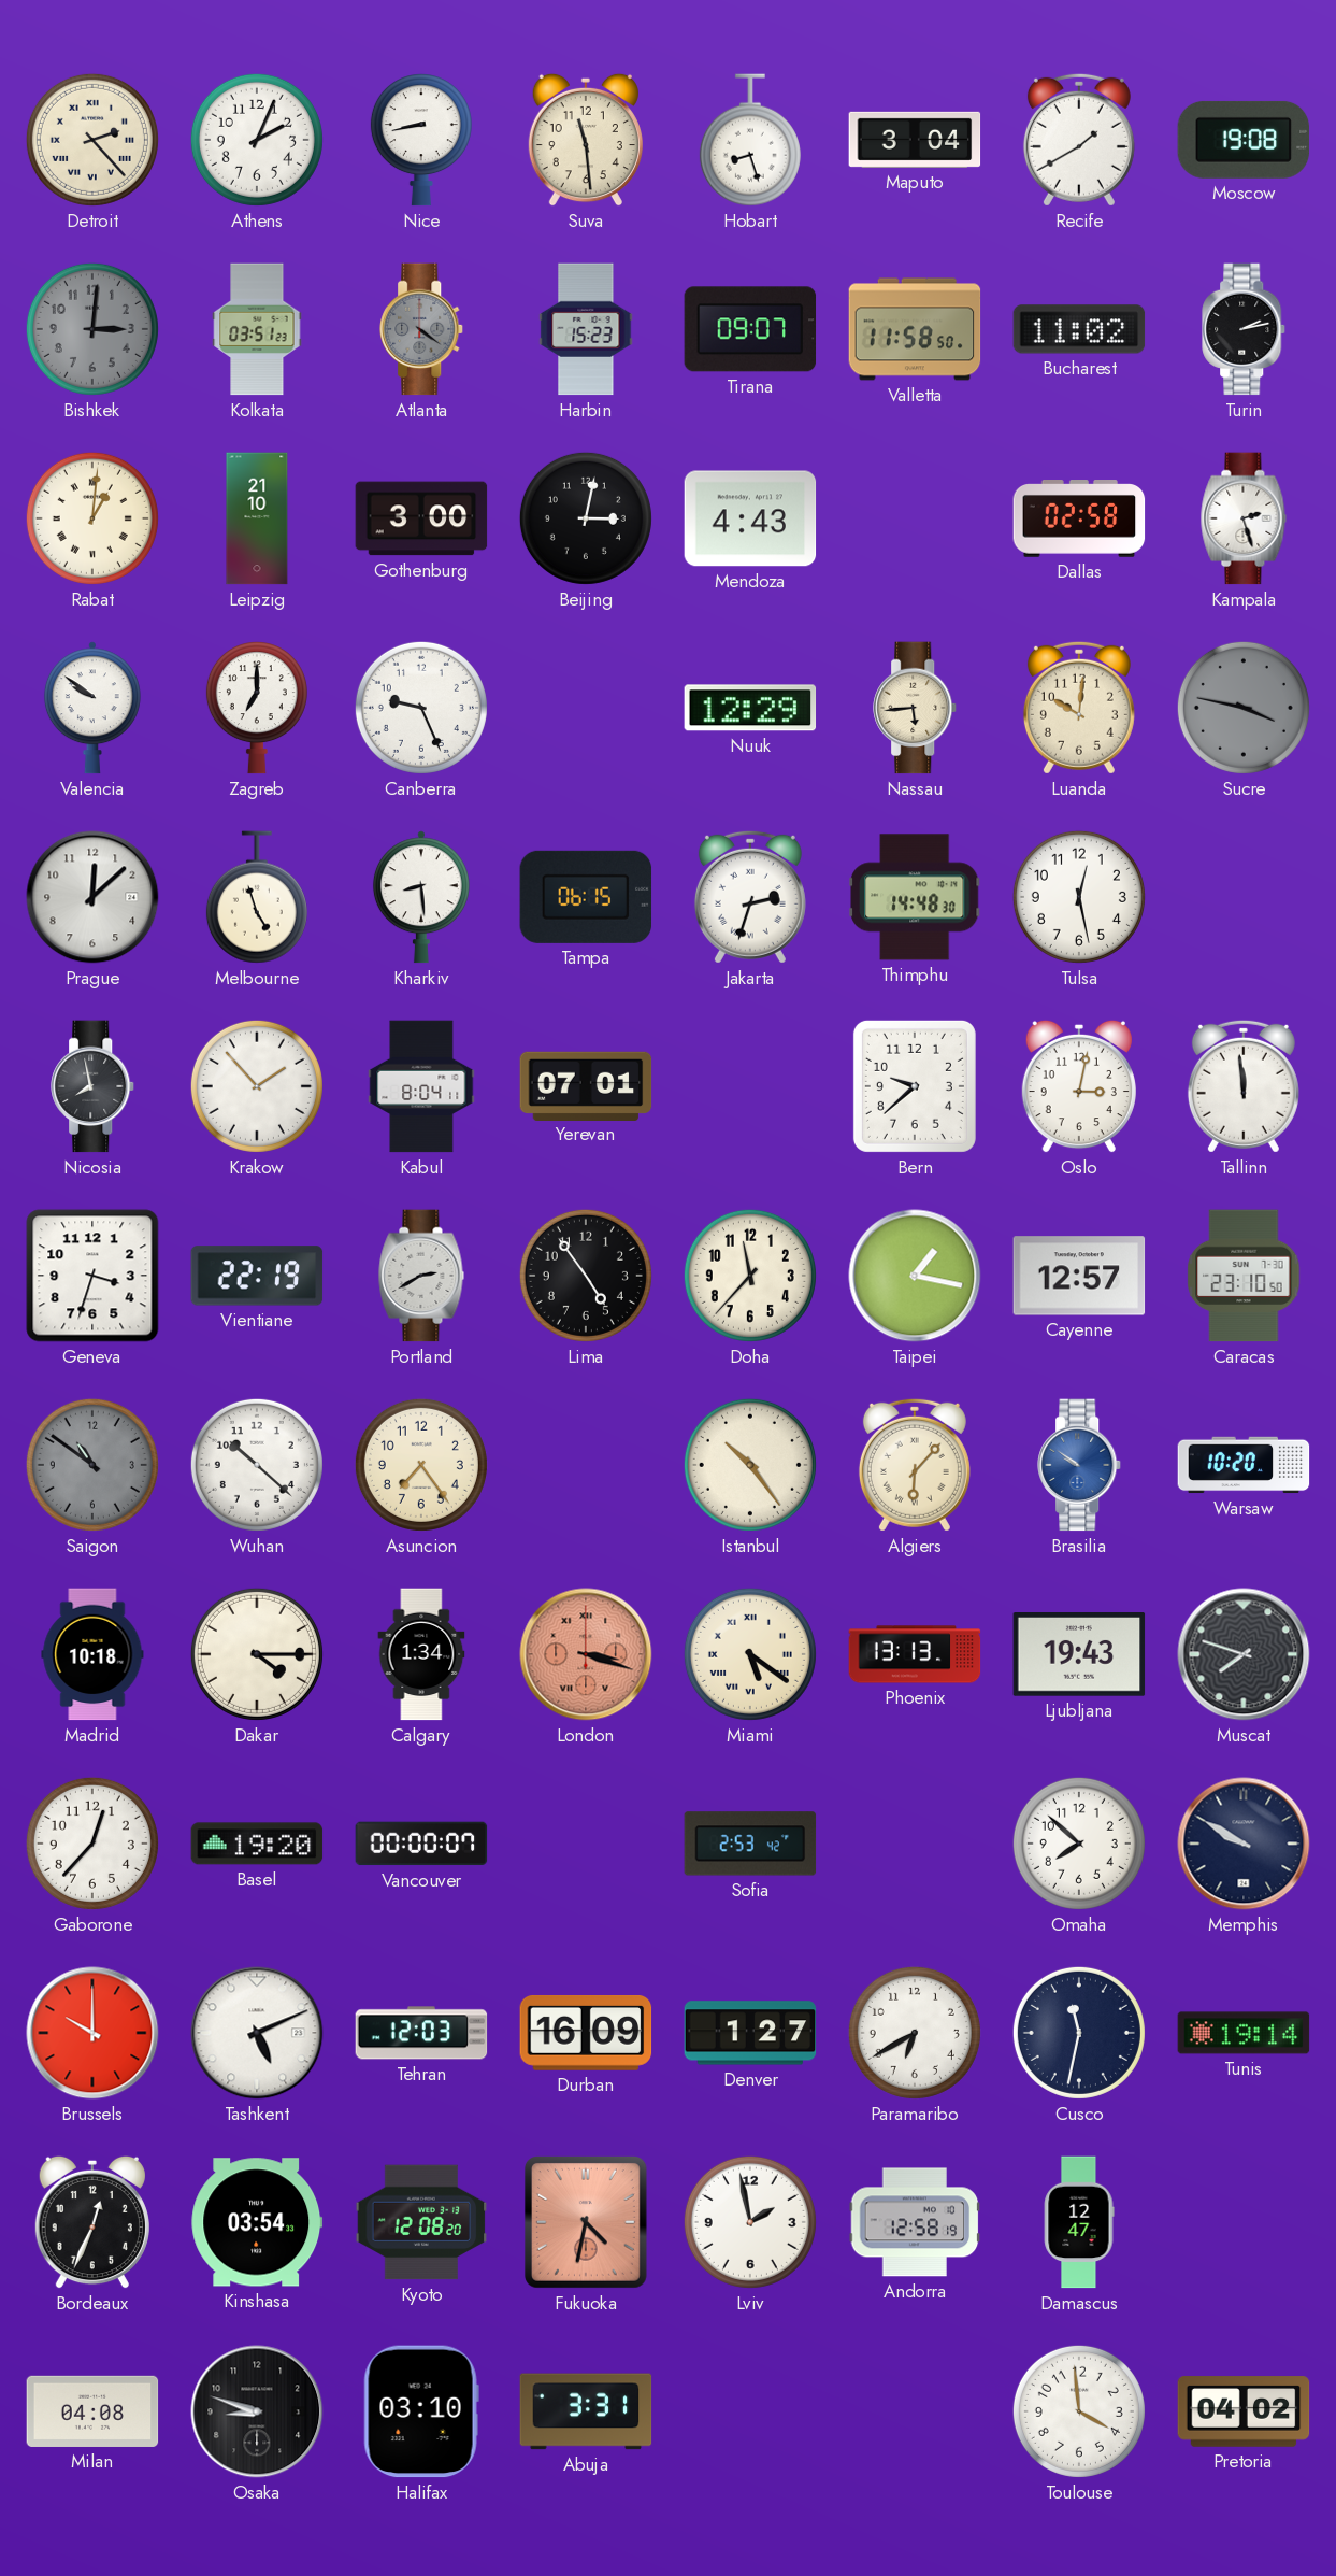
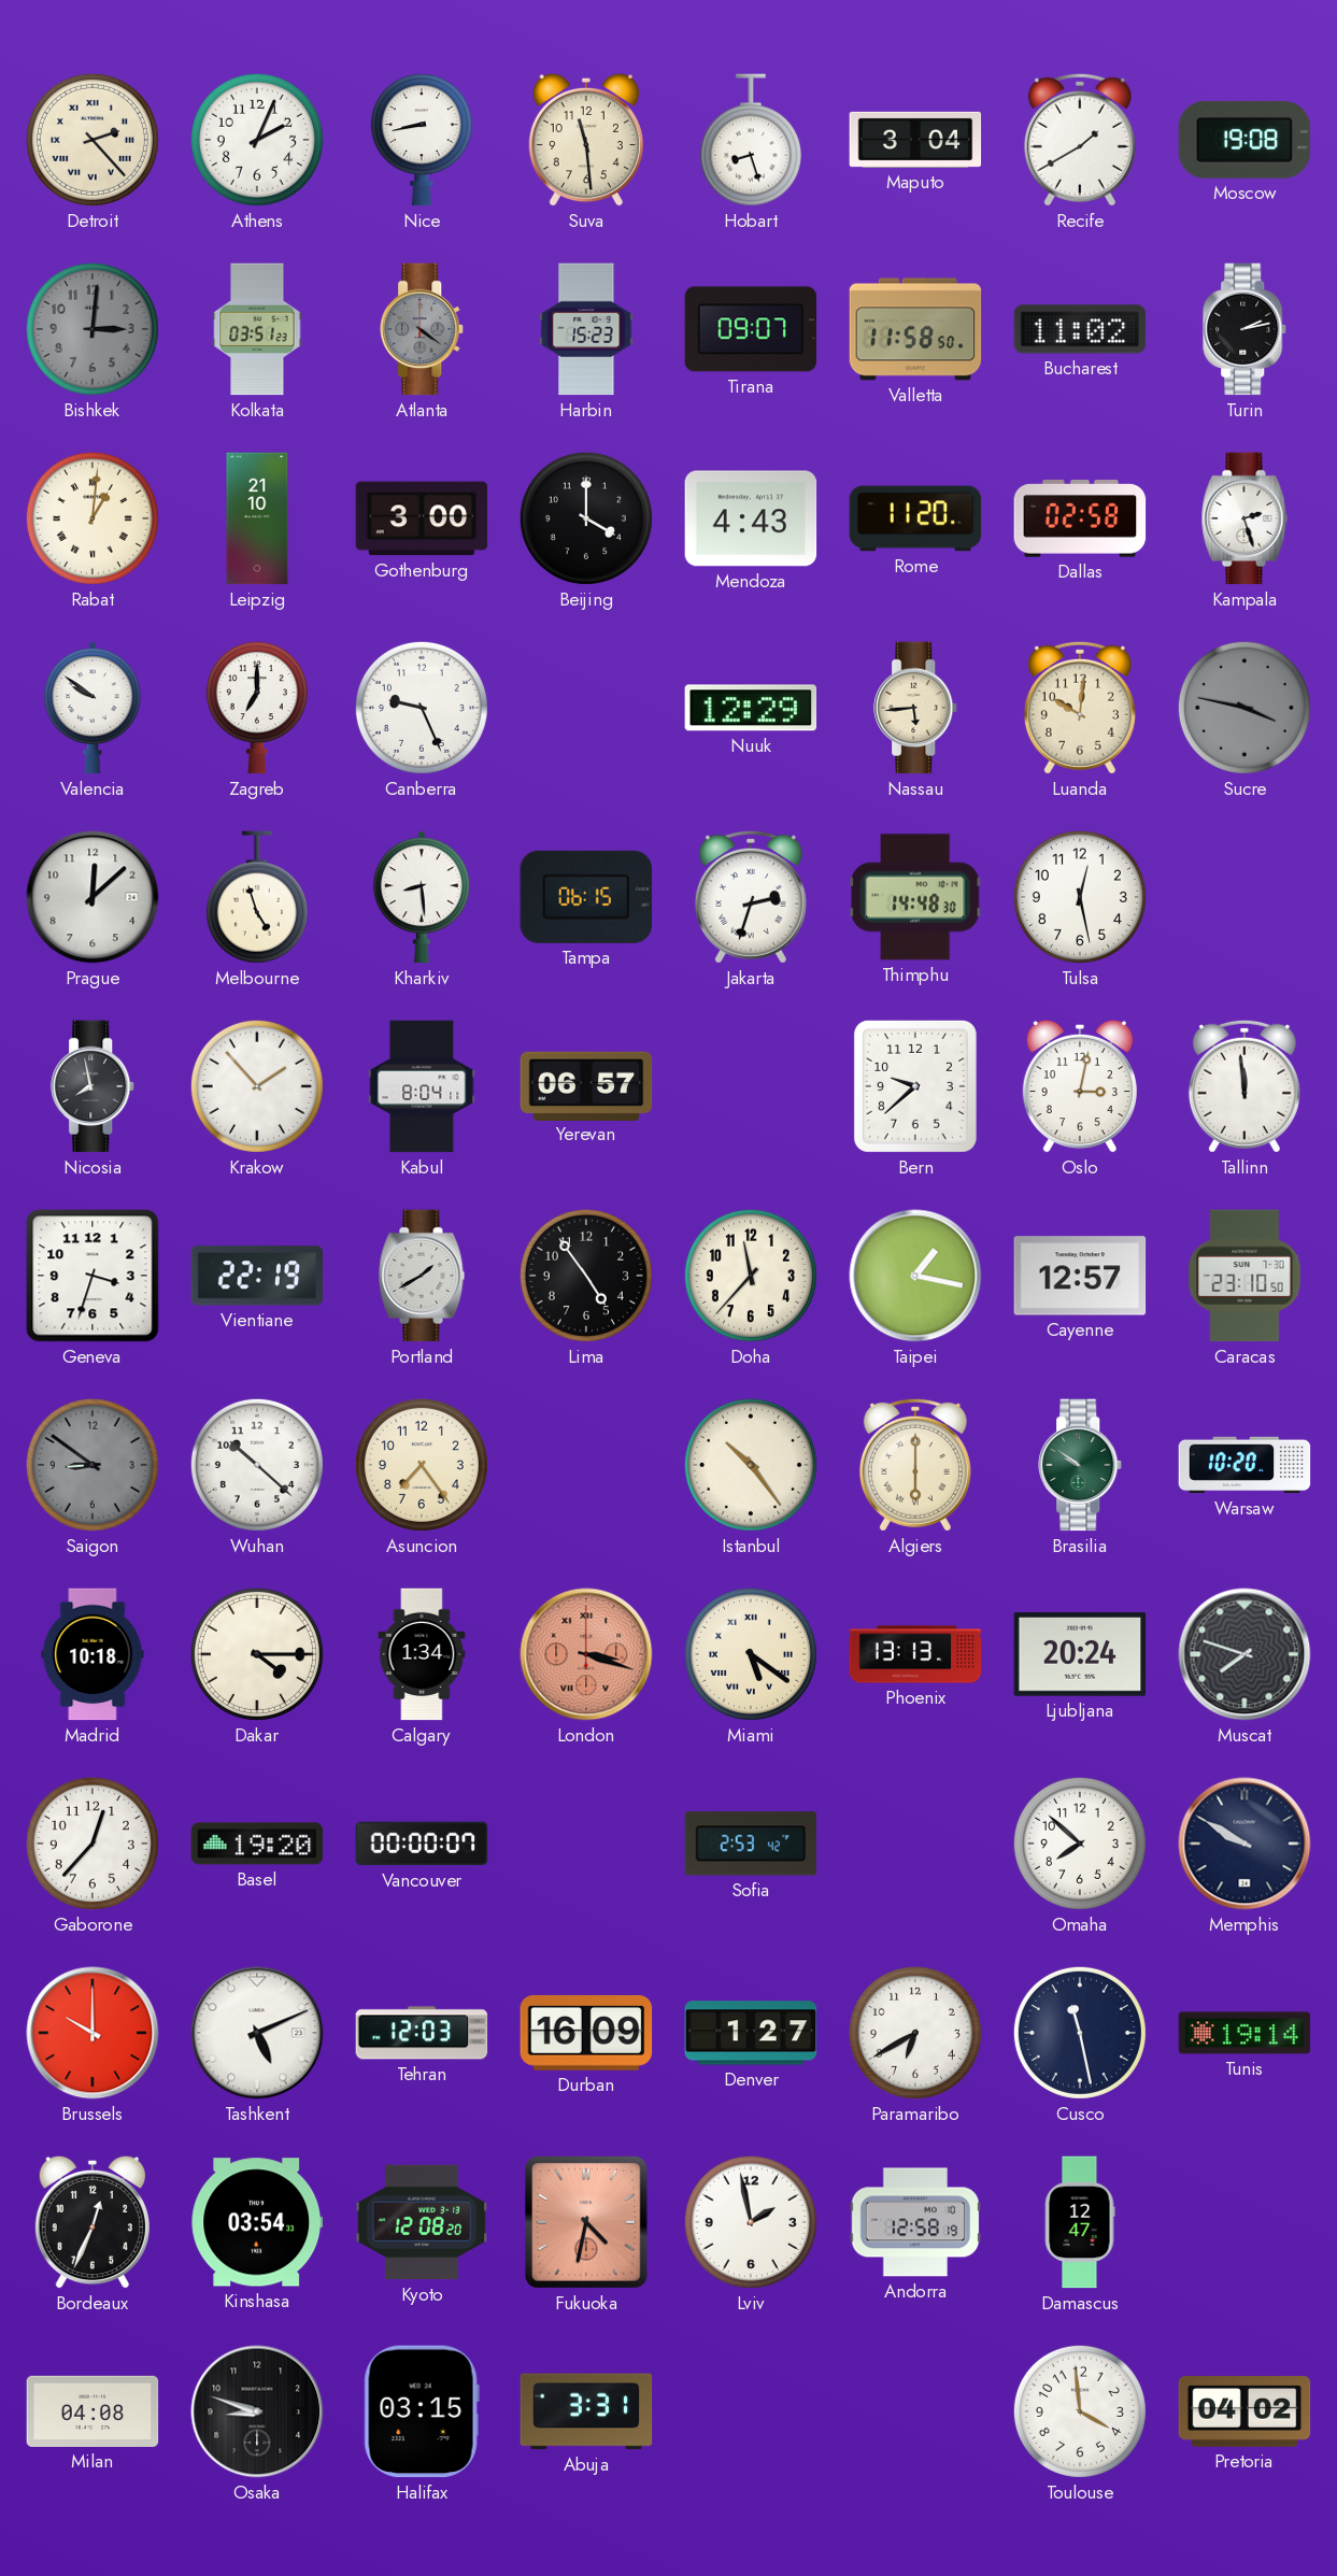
Beijing: 3:02 -> 4:00
Rome: none -> 11:20
Yerevan: 07:01 -> 06:57
Portland: 2:40 -> 1:40
Saigon: 10:51 -> 8:51
Algiers: 6:07 -> 6:00
Brasilia dial: blue -> green
Ljubljana: 19:43 -> 20:24
Cusco: 11:32 -> 11:28
Halifax: 03:10 -> 03:15
